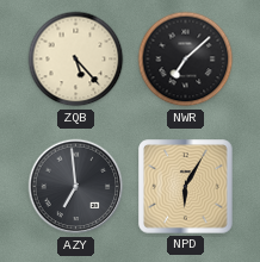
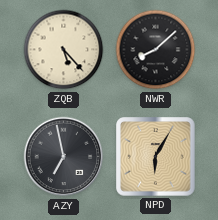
NWR: 7:08 -> 8:08
AZY: 6:59 -> 6:58
